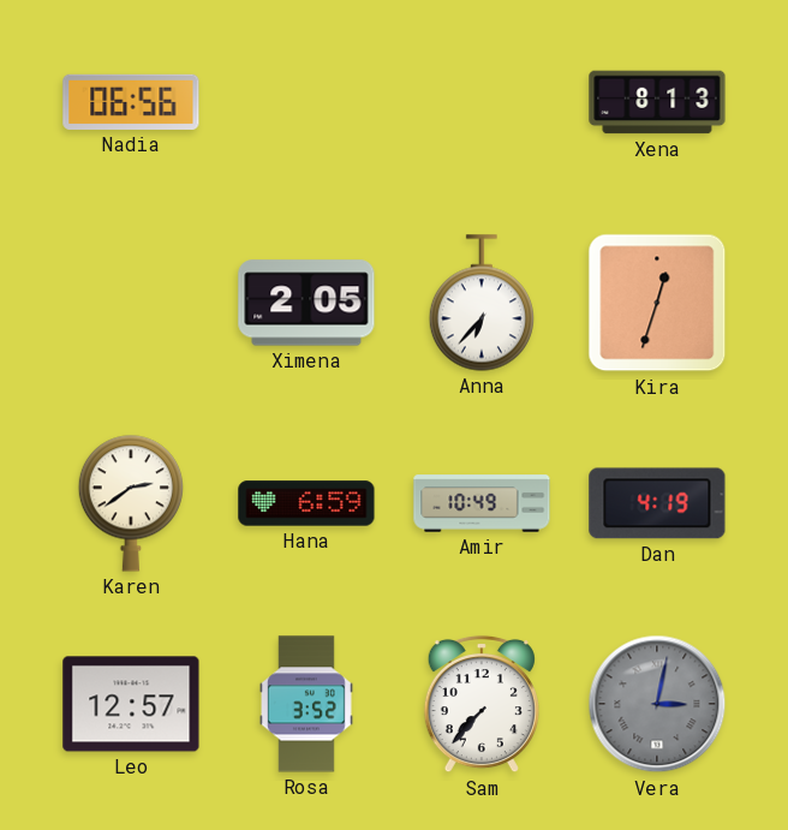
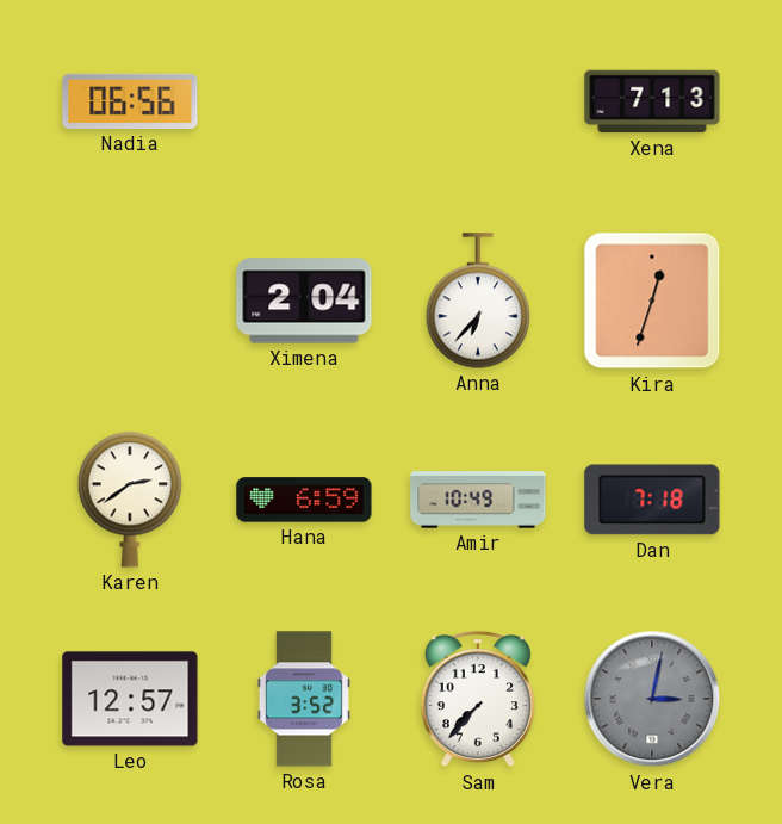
Xena: 8:13 -> 7:13
Ximena: 2:05 -> 2:04
Dan: 4:19 -> 7:18
